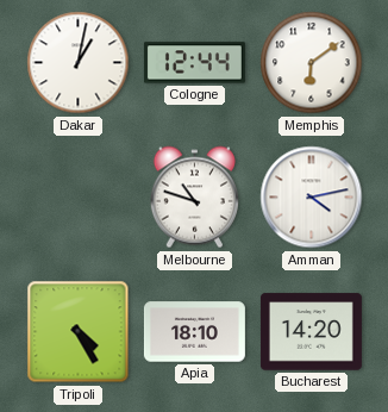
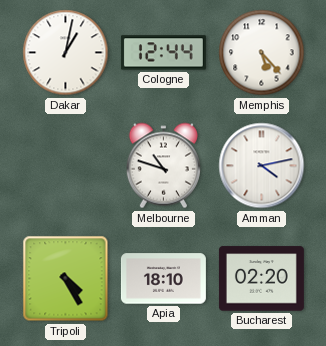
Memphis: 6:09 -> 5:23
Bucharest: 14:20 -> 02:20
